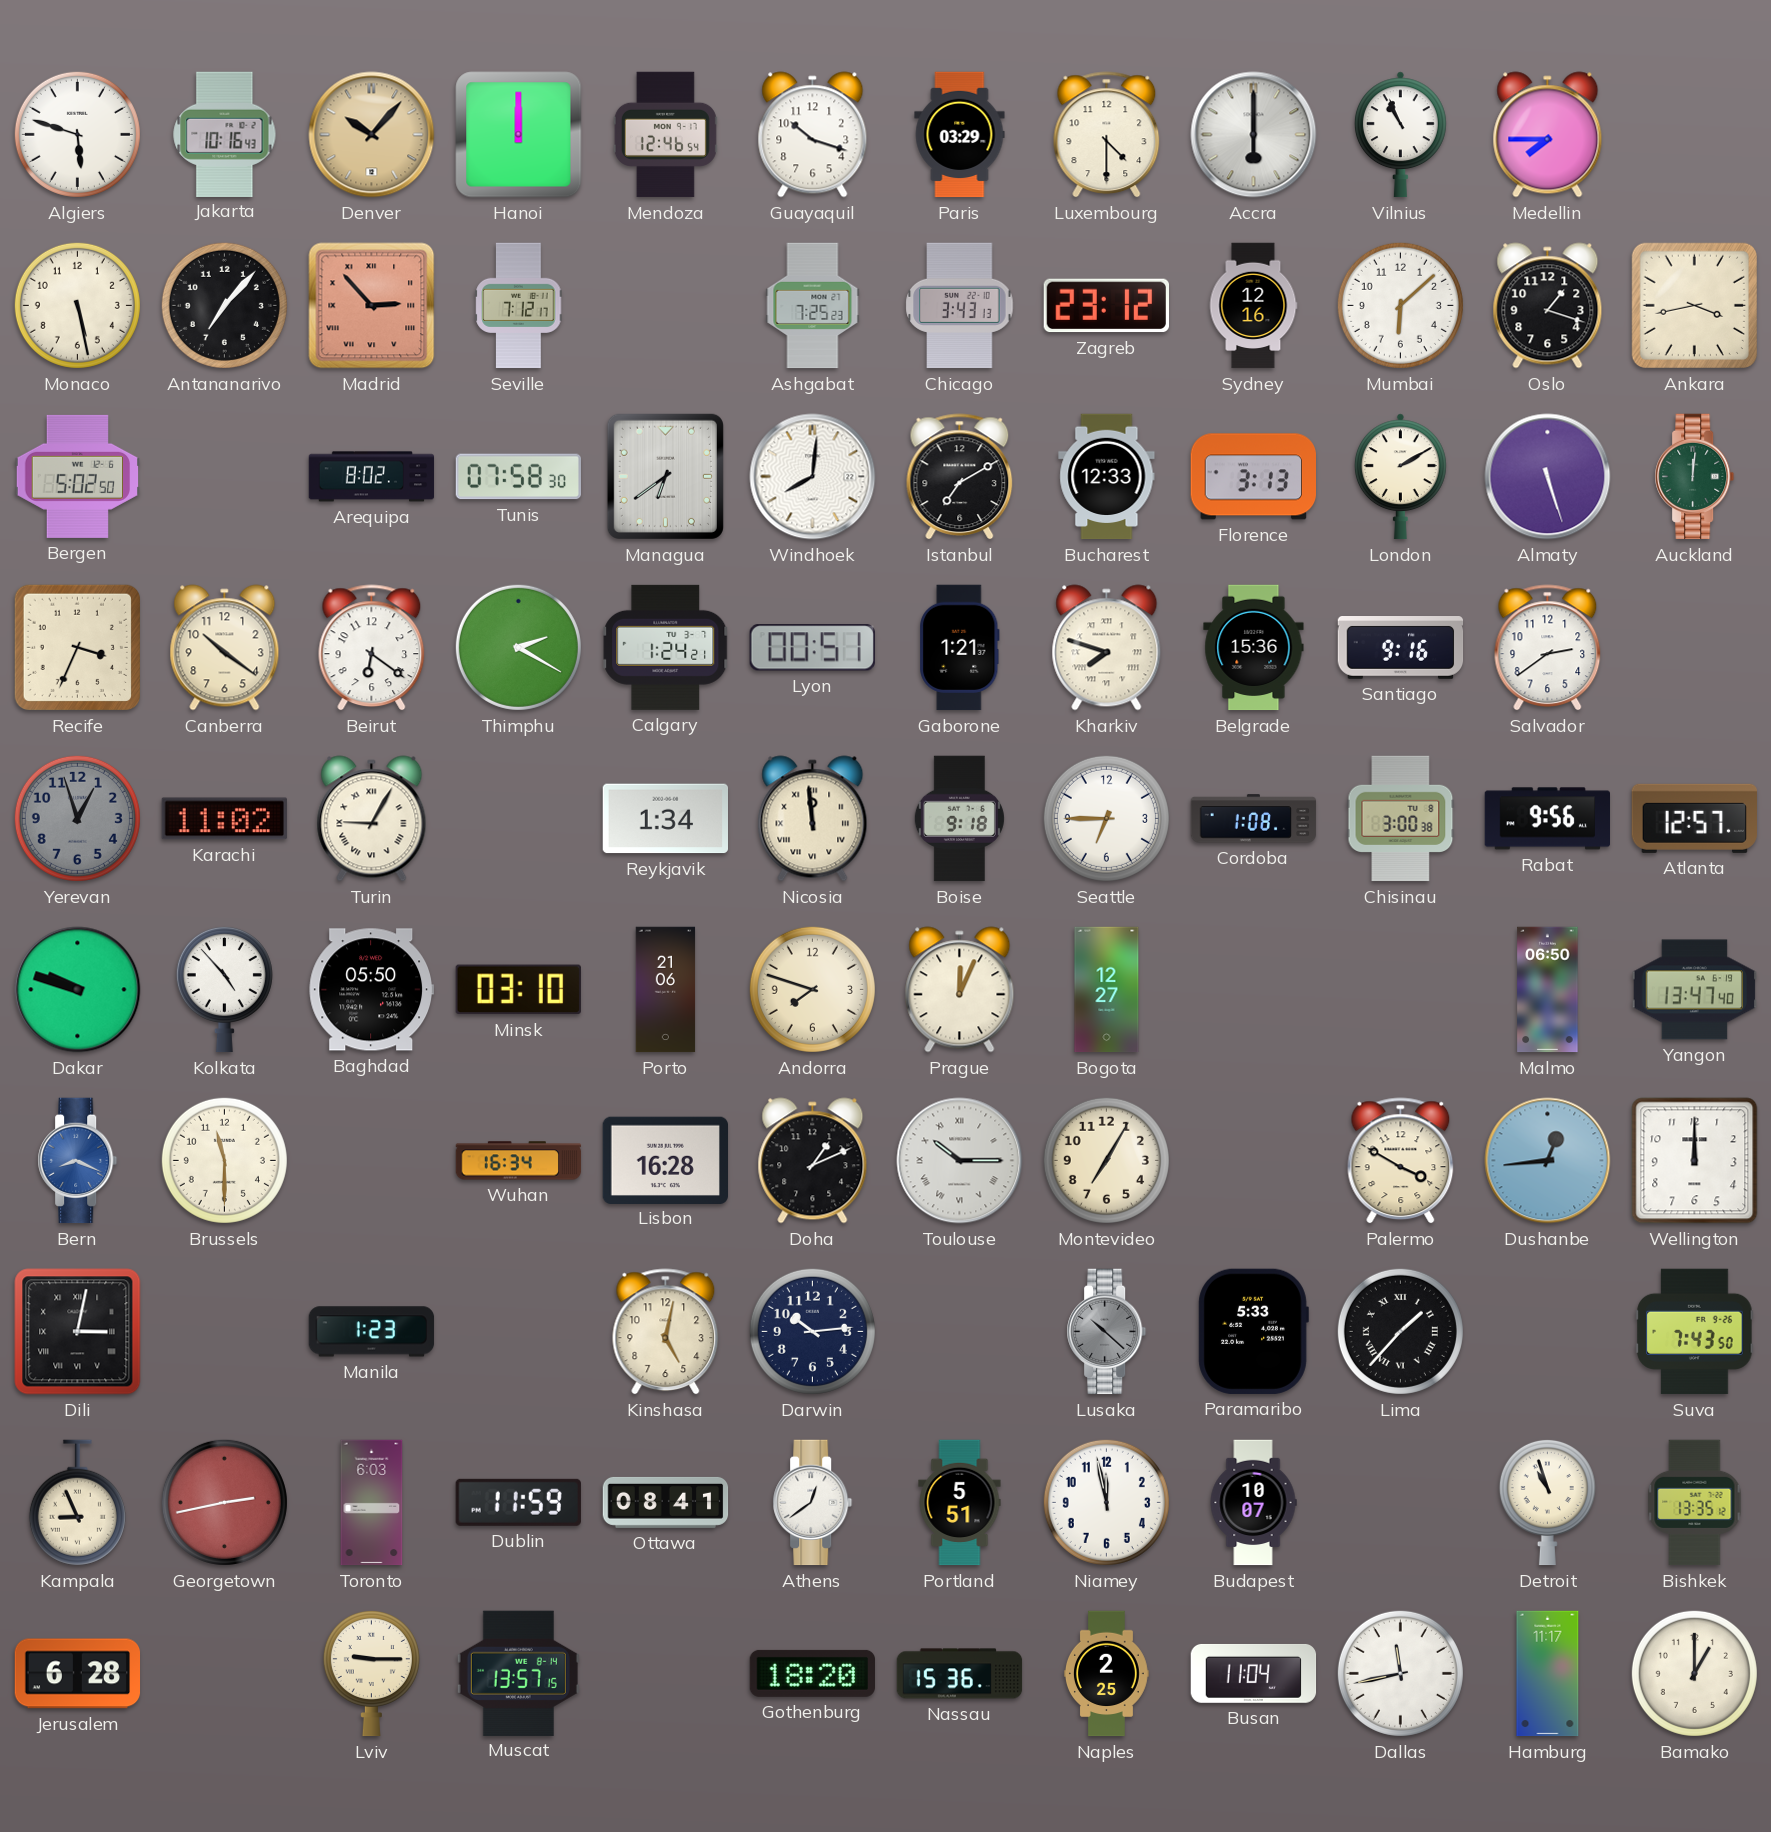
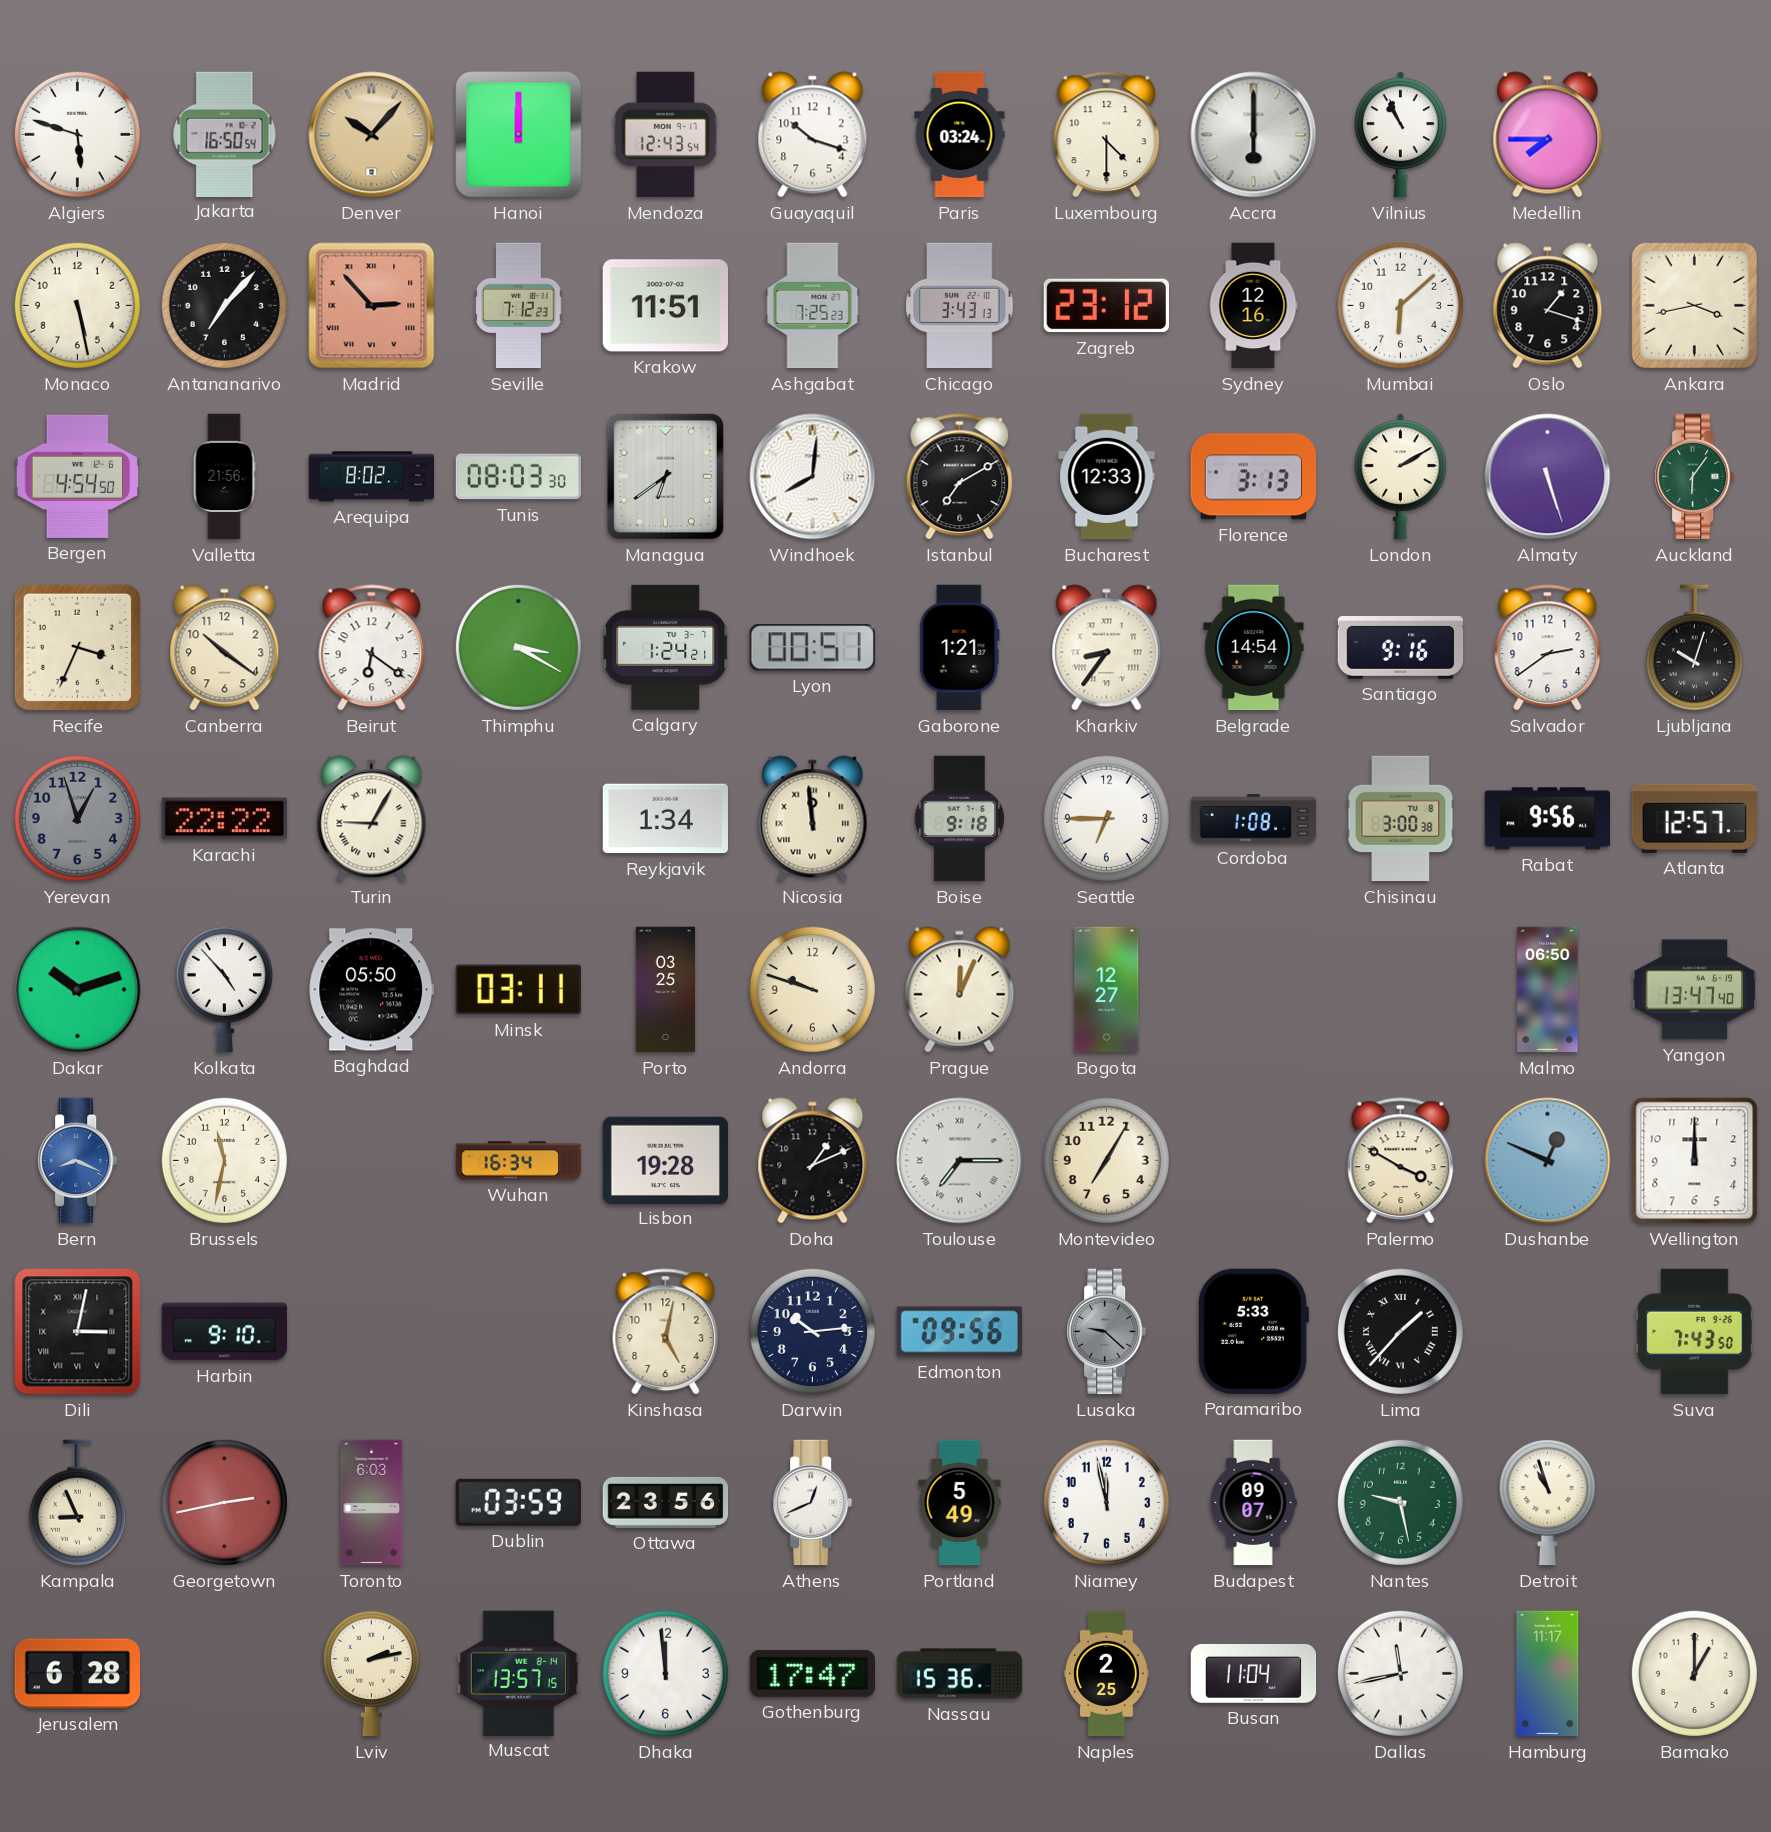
Jakarta: 10:16 -> 16:50
Mendoza: 12:46 -> 12:43
Paris: 03:29 -> 03:24
Seville: 7:12:17 -> 7:12:23
Krakow: none -> 11:51
Bergen: 5:02 -> 4:54
Valletta: none -> 21:56
Tunis: 07:58 -> 08:03
Auckland: 12:01 -> 6:06
Thimphu: 2:20 -> 3:20
Kharkiv: 7:48 -> 8:36
Belgrade: 15:36 -> 14:54
Ljubljana: none -> 10:03
Karachi: 11:02 -> 22:22
Dakar: 9:48 -> 10:12
Minsk: 03:10 -> 03:11
Porto: 21:06 -> 03:25
Andorra: 7:48 -> 9:48
Brussels: 11:30 -> 11:32
Lisbon: 16:28 -> 19:28
Toulouse: 10:15 -> 7:15
Dushanbe: 12:44 -> 12:49
Harbin: none -> 9:10
Manila: 1:23 -> none
Edmonton: none -> 09:56
Lusaka: 10:22 -> 9:22
Dublin: 11:59 -> 03:59
Ottawa: 08:41 -> 23:56
Athens: 12:39 -> 12:41
Portland: 5:51 -> 5:49
Budapest: 10:07 -> 09:07
Nantes: none -> 9:28
Bishkek: 13:35 -> none
Lviv: 9:15 -> 2:13
Dhaka: none -> 11:59
Gothenburg: 18:20 -> 17:47
